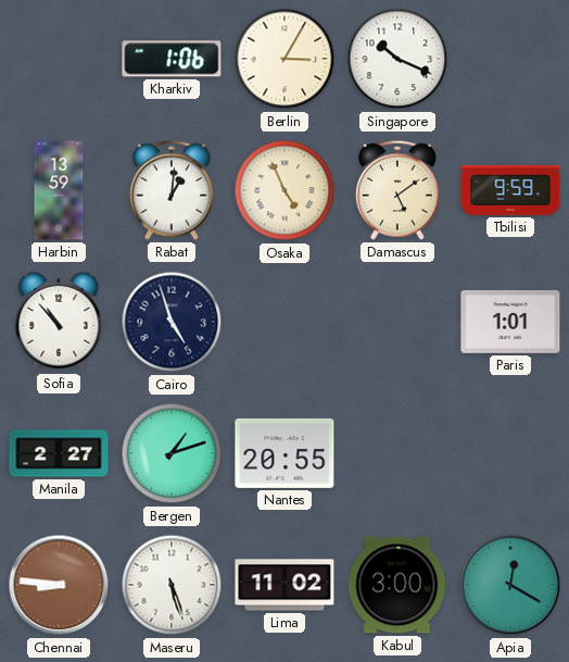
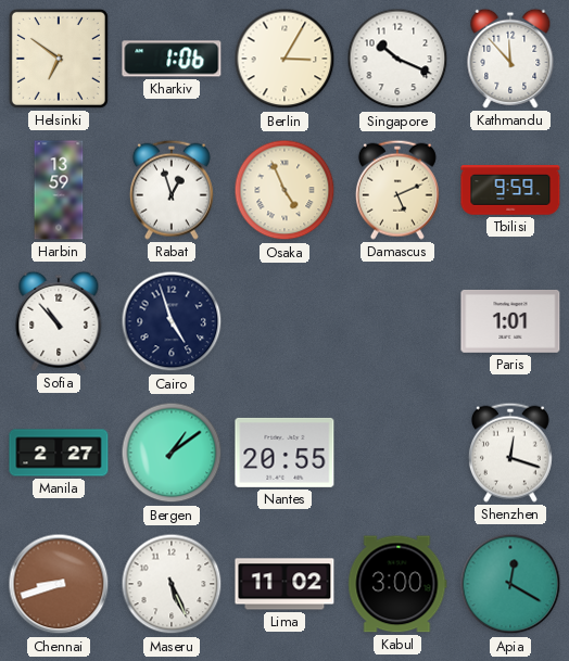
Helsinki: none -> 6:51
Kathmandu: none -> 11:53
Rabat: 1:01 -> 12:57
Damascus: 5:09 -> 5:11
Bergen: 1:12 -> 1:09
Shenzhen: none -> 12:18
Chennai: 8:46 -> 8:42
Maseru: 5:27 -> 5:26
